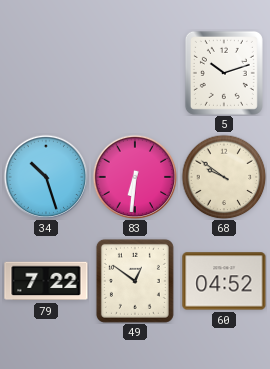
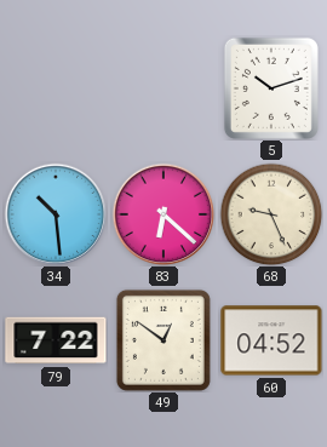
34: 10:27 -> 10:29
83: 6:31 -> 6:22
68: 9:51 -> 9:26
